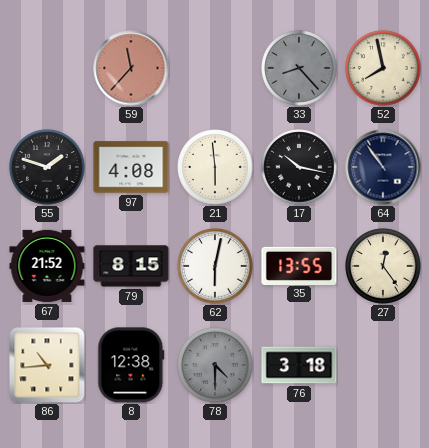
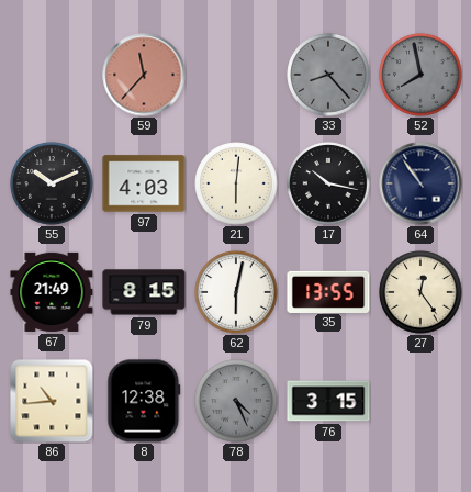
52 dial: cream -> grey
55: 1:48 -> 10:11
97: 4:08 -> 4:03
21: 5:59 -> 6:01
67: 21:52 -> 21:49
78: 4:30 -> 4:26
76: 3:18 -> 3:15
